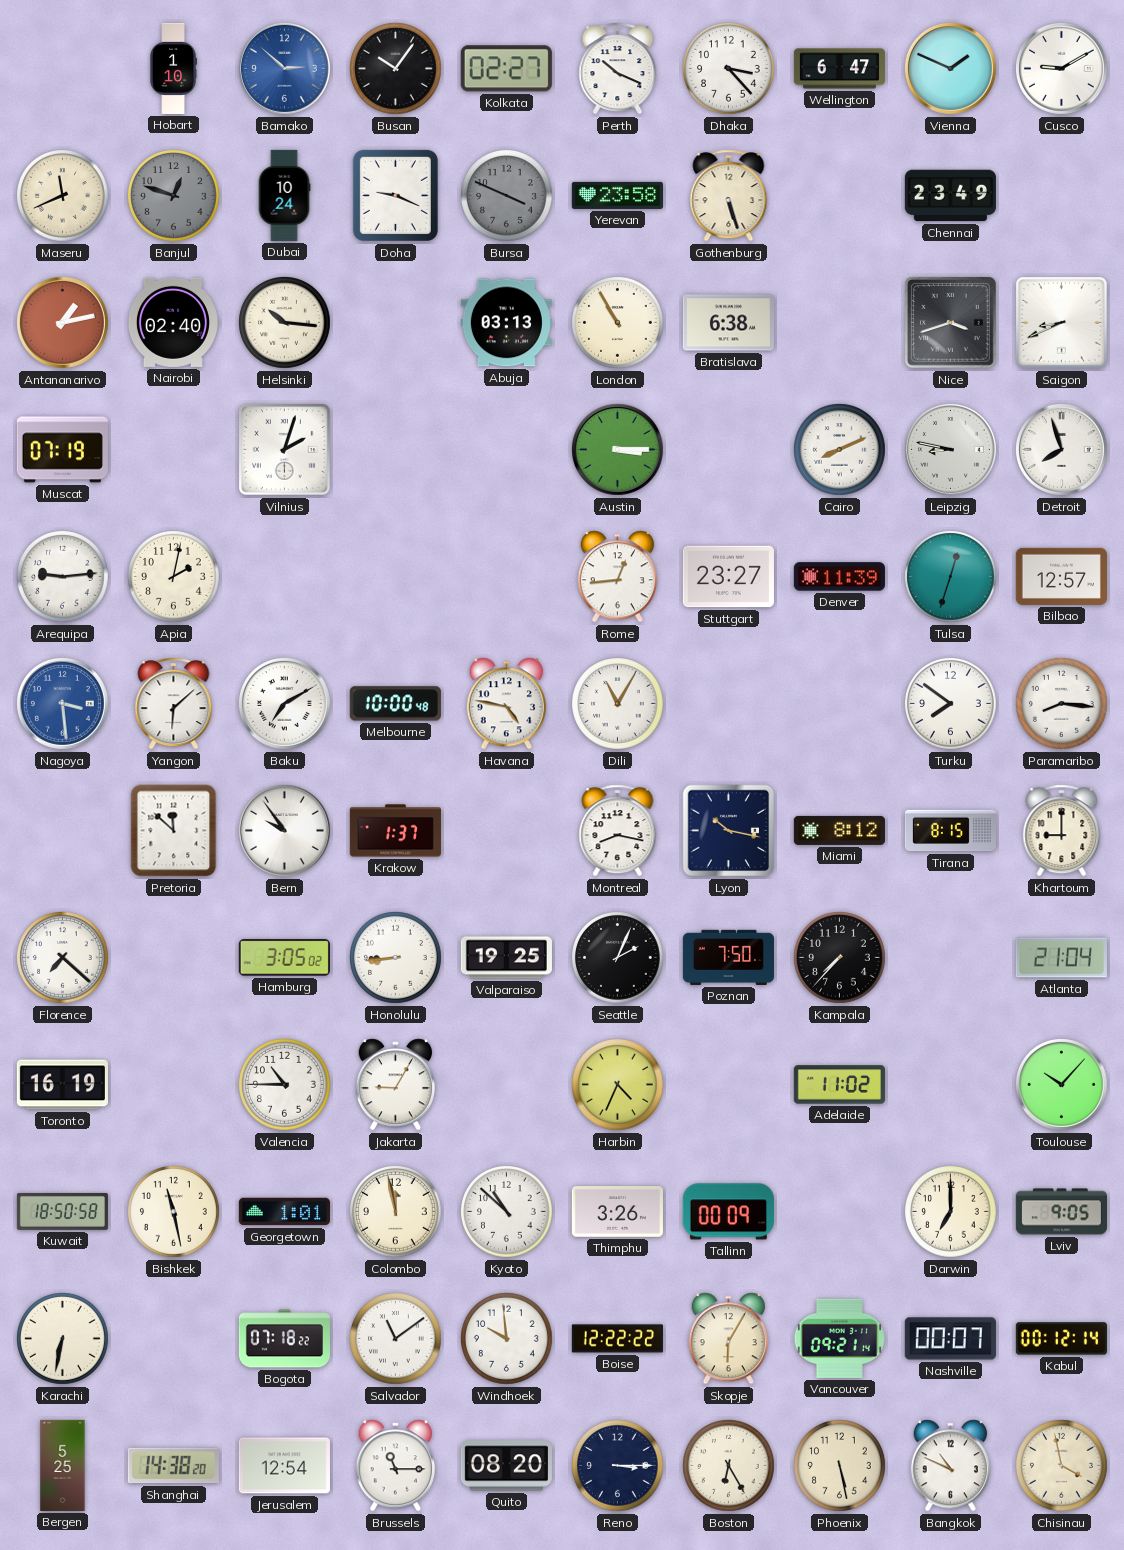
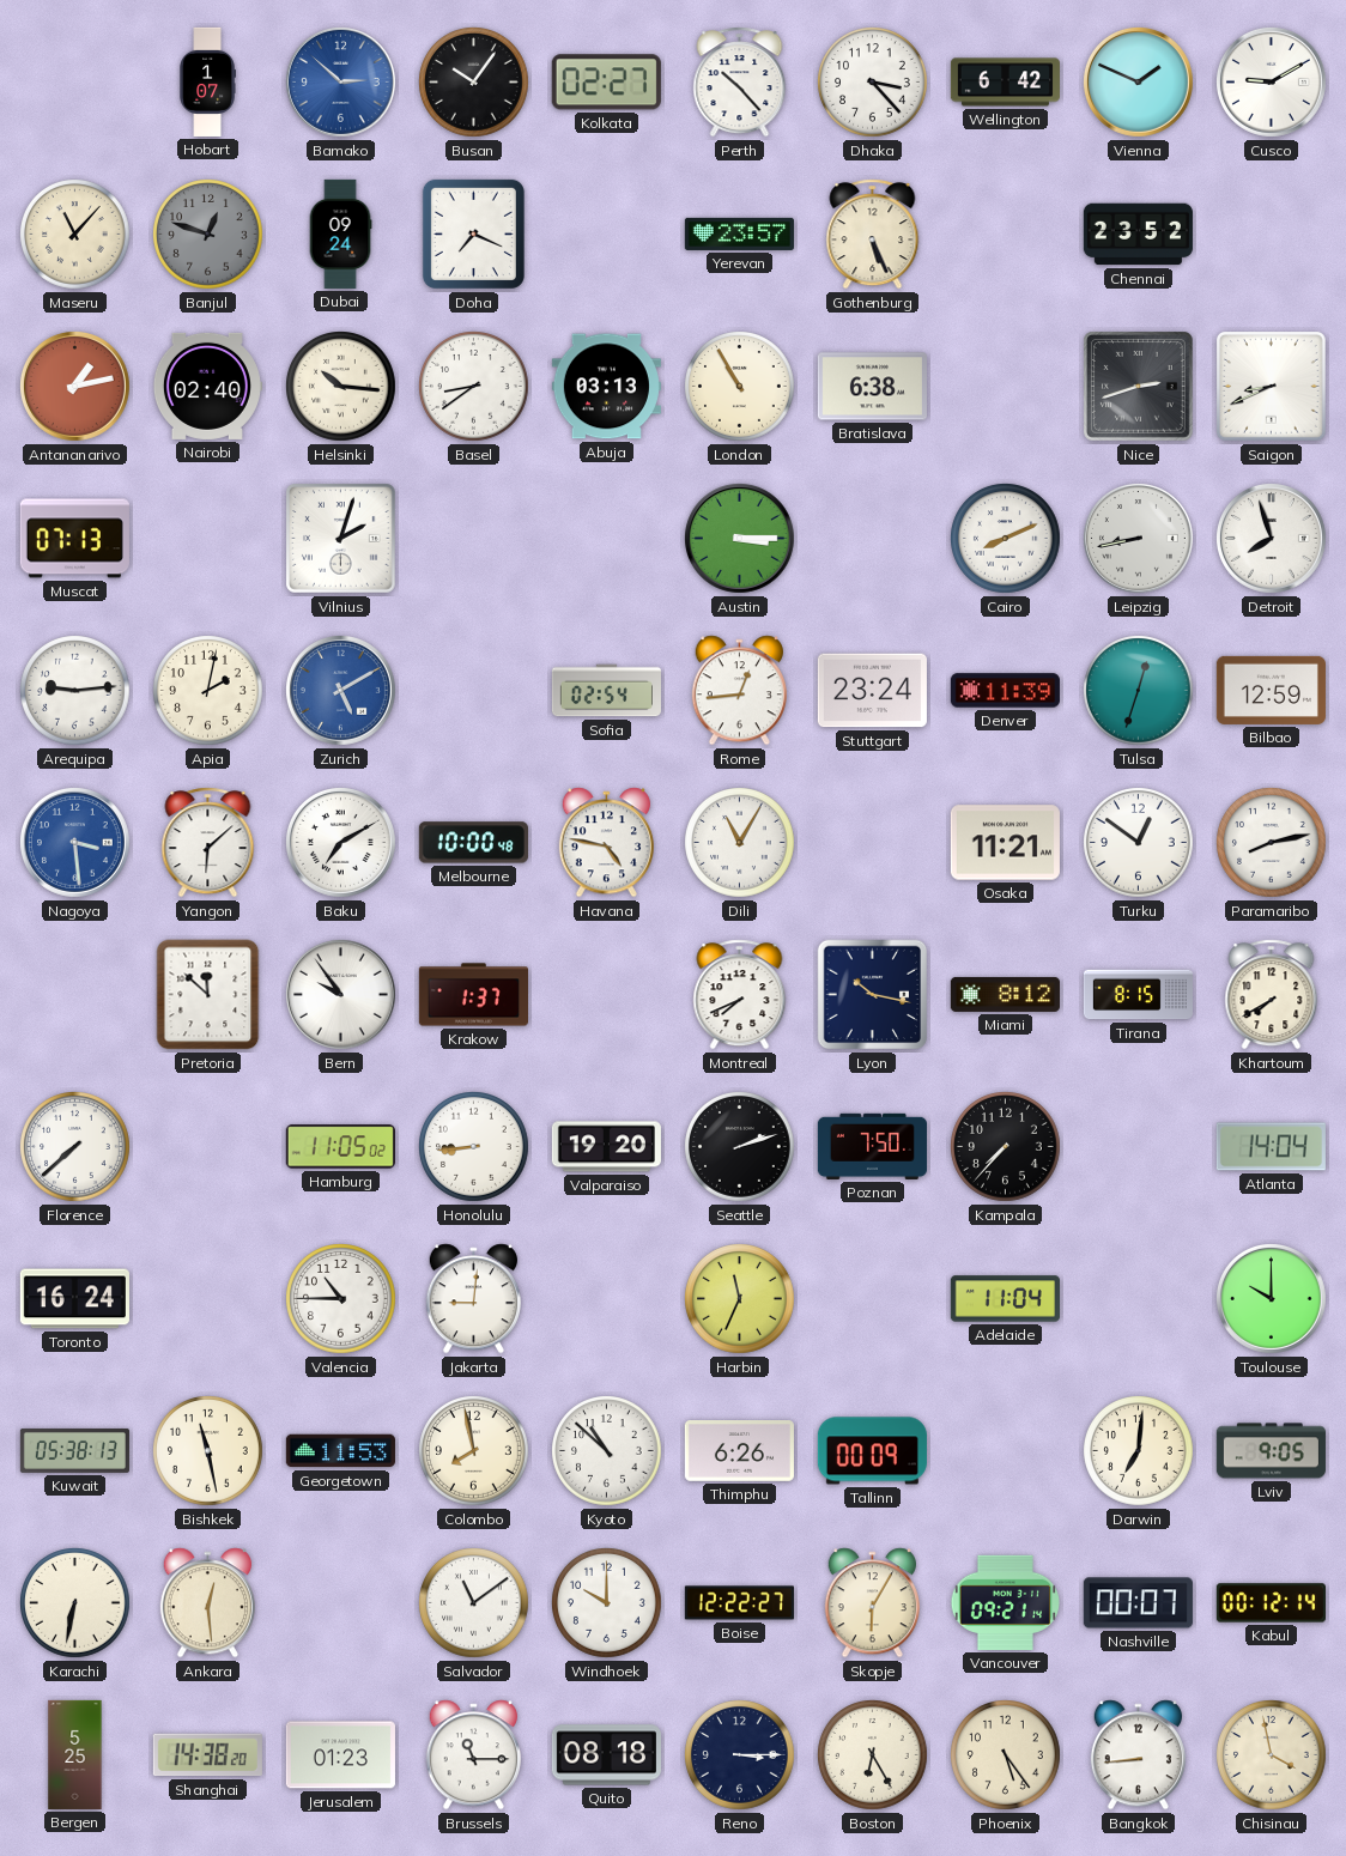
Hobart: 1:10 -> 1:07
Perth: 10:19 -> 10:23
Wellington: 6:47 -> 6:42
Maseru: 11:41 -> 11:07
Dubai: 10:24 -> 09:24
Doha: 9:19 -> 7:19
Bursa: 3:49 -> none
Yerevan: 23:58 -> 23:57
Gothenburg: 5:27 -> 5:26
Chennai: 23:49 -> 23:52
Basel: none -> 8:39
Nice: 3:42 -> 2:42
Muscat: 07:19 -> 07:13
Leipzig: 8:47 -> 8:43
Zurich: none -> 5:10
Sofia: none -> 02:54
Stuttgart: 23:27 -> 23:24
Bilbao: 12:57 -> 12:59
Osaka: none -> 11:21
Turku: 7:51 -> 12:51
Paramaribo: 8:16 -> 8:13
Montreal: 8:17 -> 7:41
Khartoum: 9:00 -> 7:40
Florence: 7:22 -> 7:38
Hamburg: 3:05 -> 11:05
Valparaiso: 19:25 -> 19:20
Seattle: 2:04 -> 2:12
Atlanta: 21:04 -> 14:04
Toronto: 16:19 -> 16:24
Jakarta: 9:05 -> 9:01
Harbin: 4:34 -> 11:34
Adelaide: 11:02 -> 11:04
Toulouse: 10:07 -> 10:00
Kuwait: 18:50 -> 05:38
Georgetown: 1:01 -> 11:53
Colombo: 11:58 -> 7:58
Thimphu: 3:26 -> 6:26
Darwin: 7:00 -> 7:01
Ankara: none -> 12:29
Bogota: 07:18 -> none
Windhoek: 9:59 -> 10:00
Boise: 12:22:22 -> 12:22:27
Jerusalem: 12:54 -> 01:23
Quito: 08:20 -> 08:18
Phoenix: 5:28 -> 5:24
Bangkok: 10:49 -> 8:44
